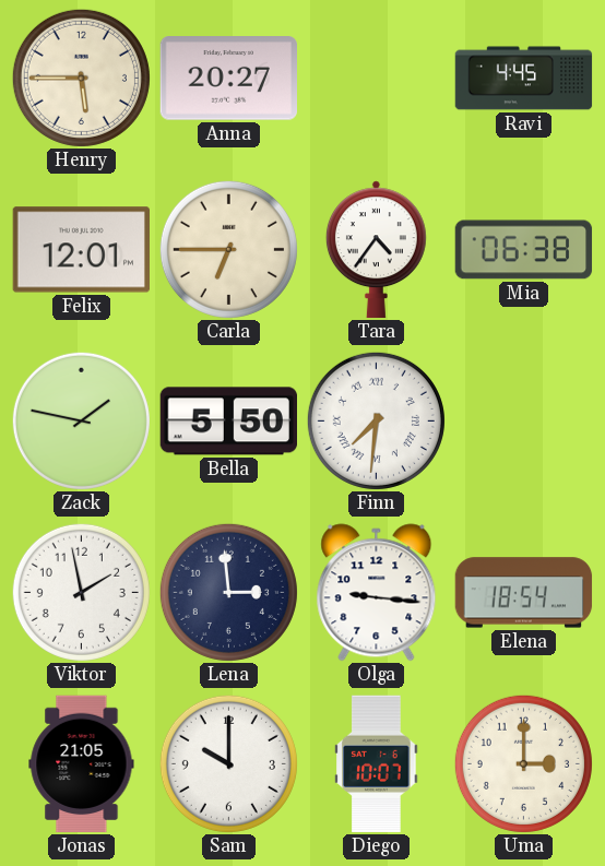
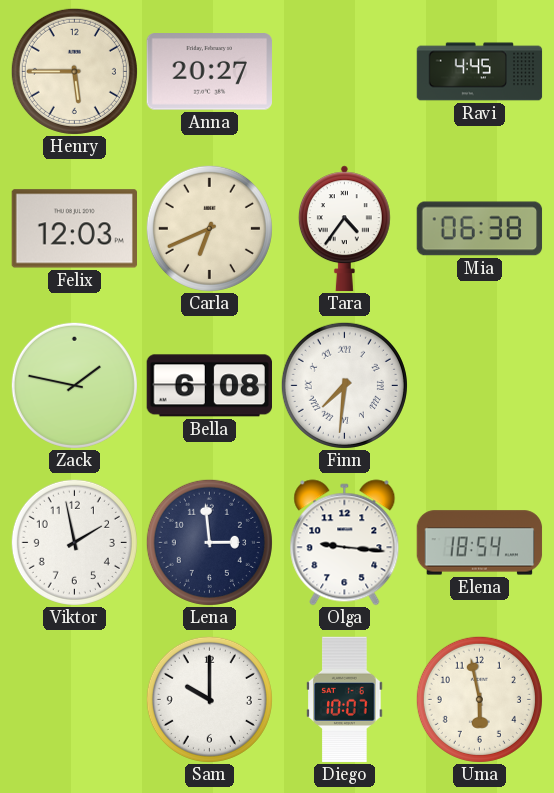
Felix: 12:01 -> 12:03
Carla: 6:45 -> 6:41
Bella: 5:50 -> 6:08
Jonas: 21:05 -> none
Uma: 3:00 -> 5:58
